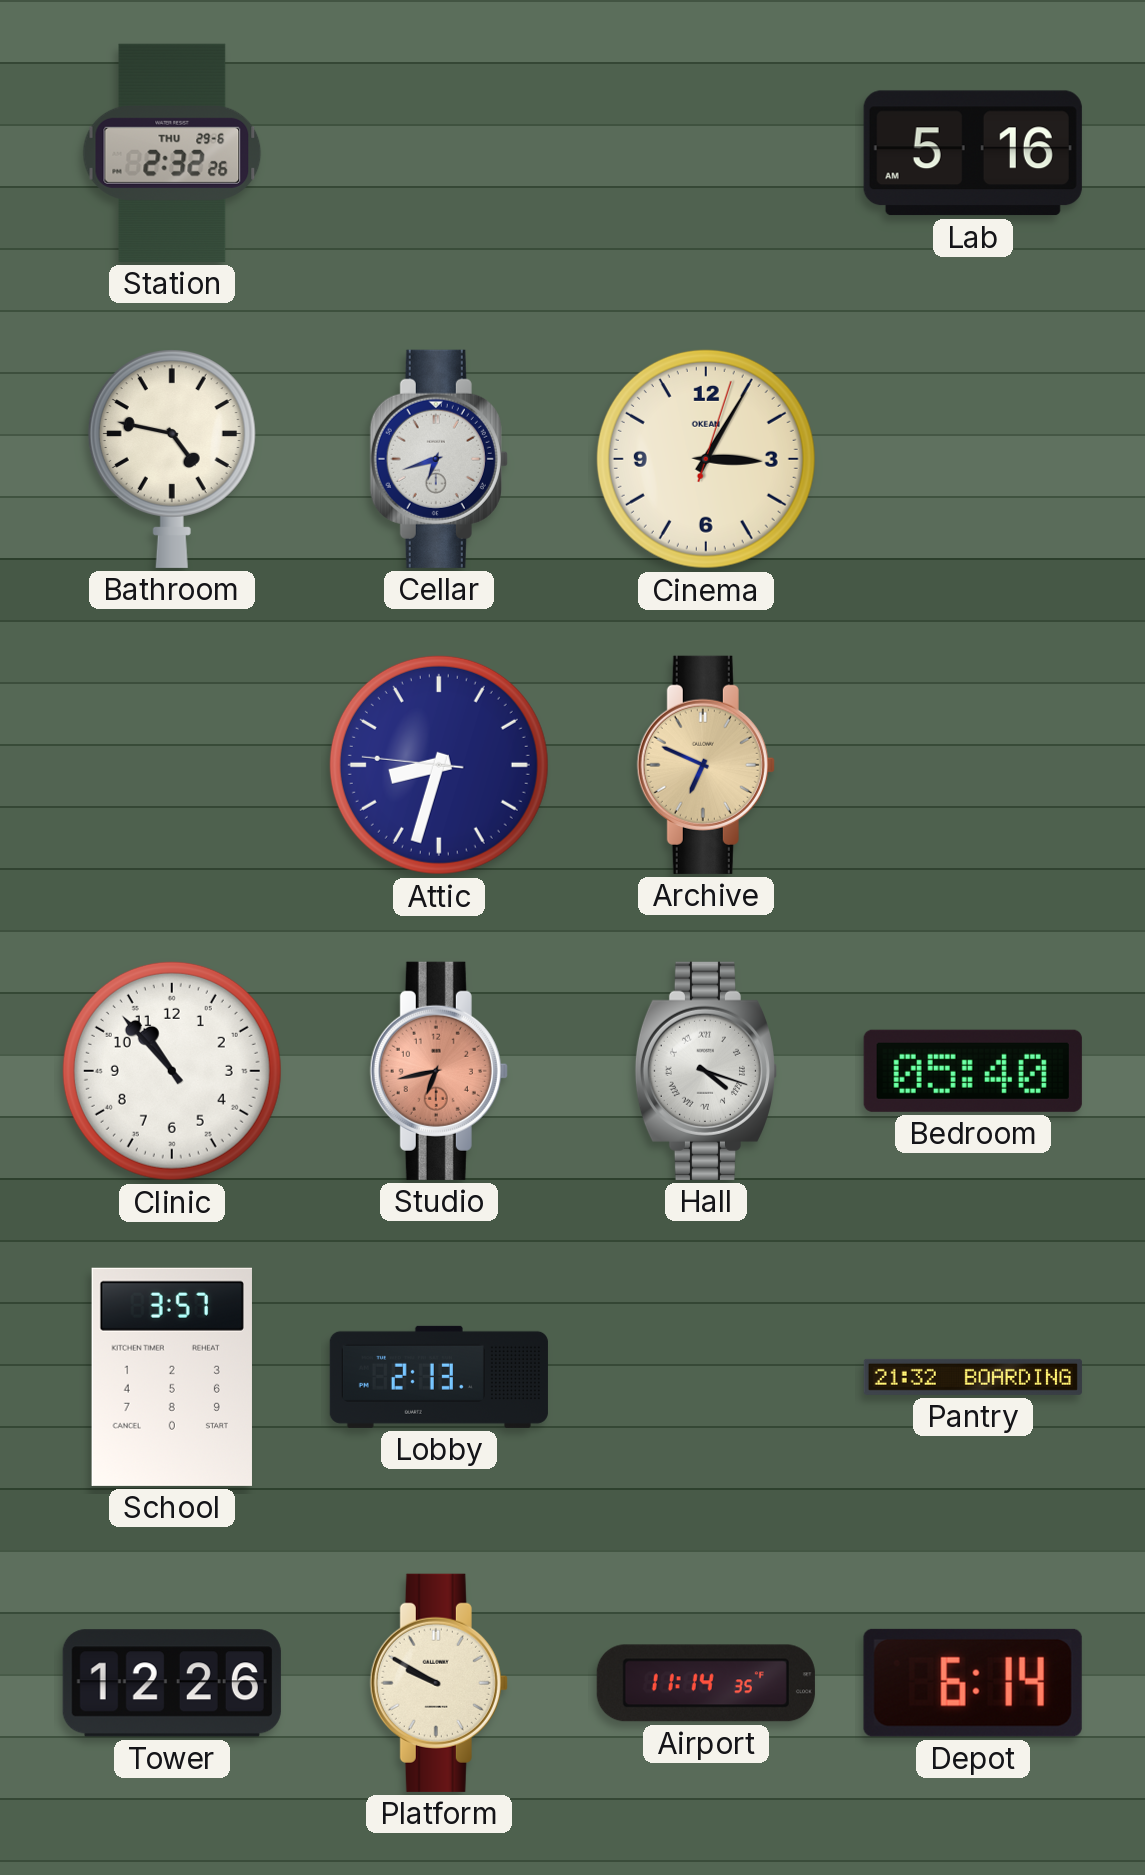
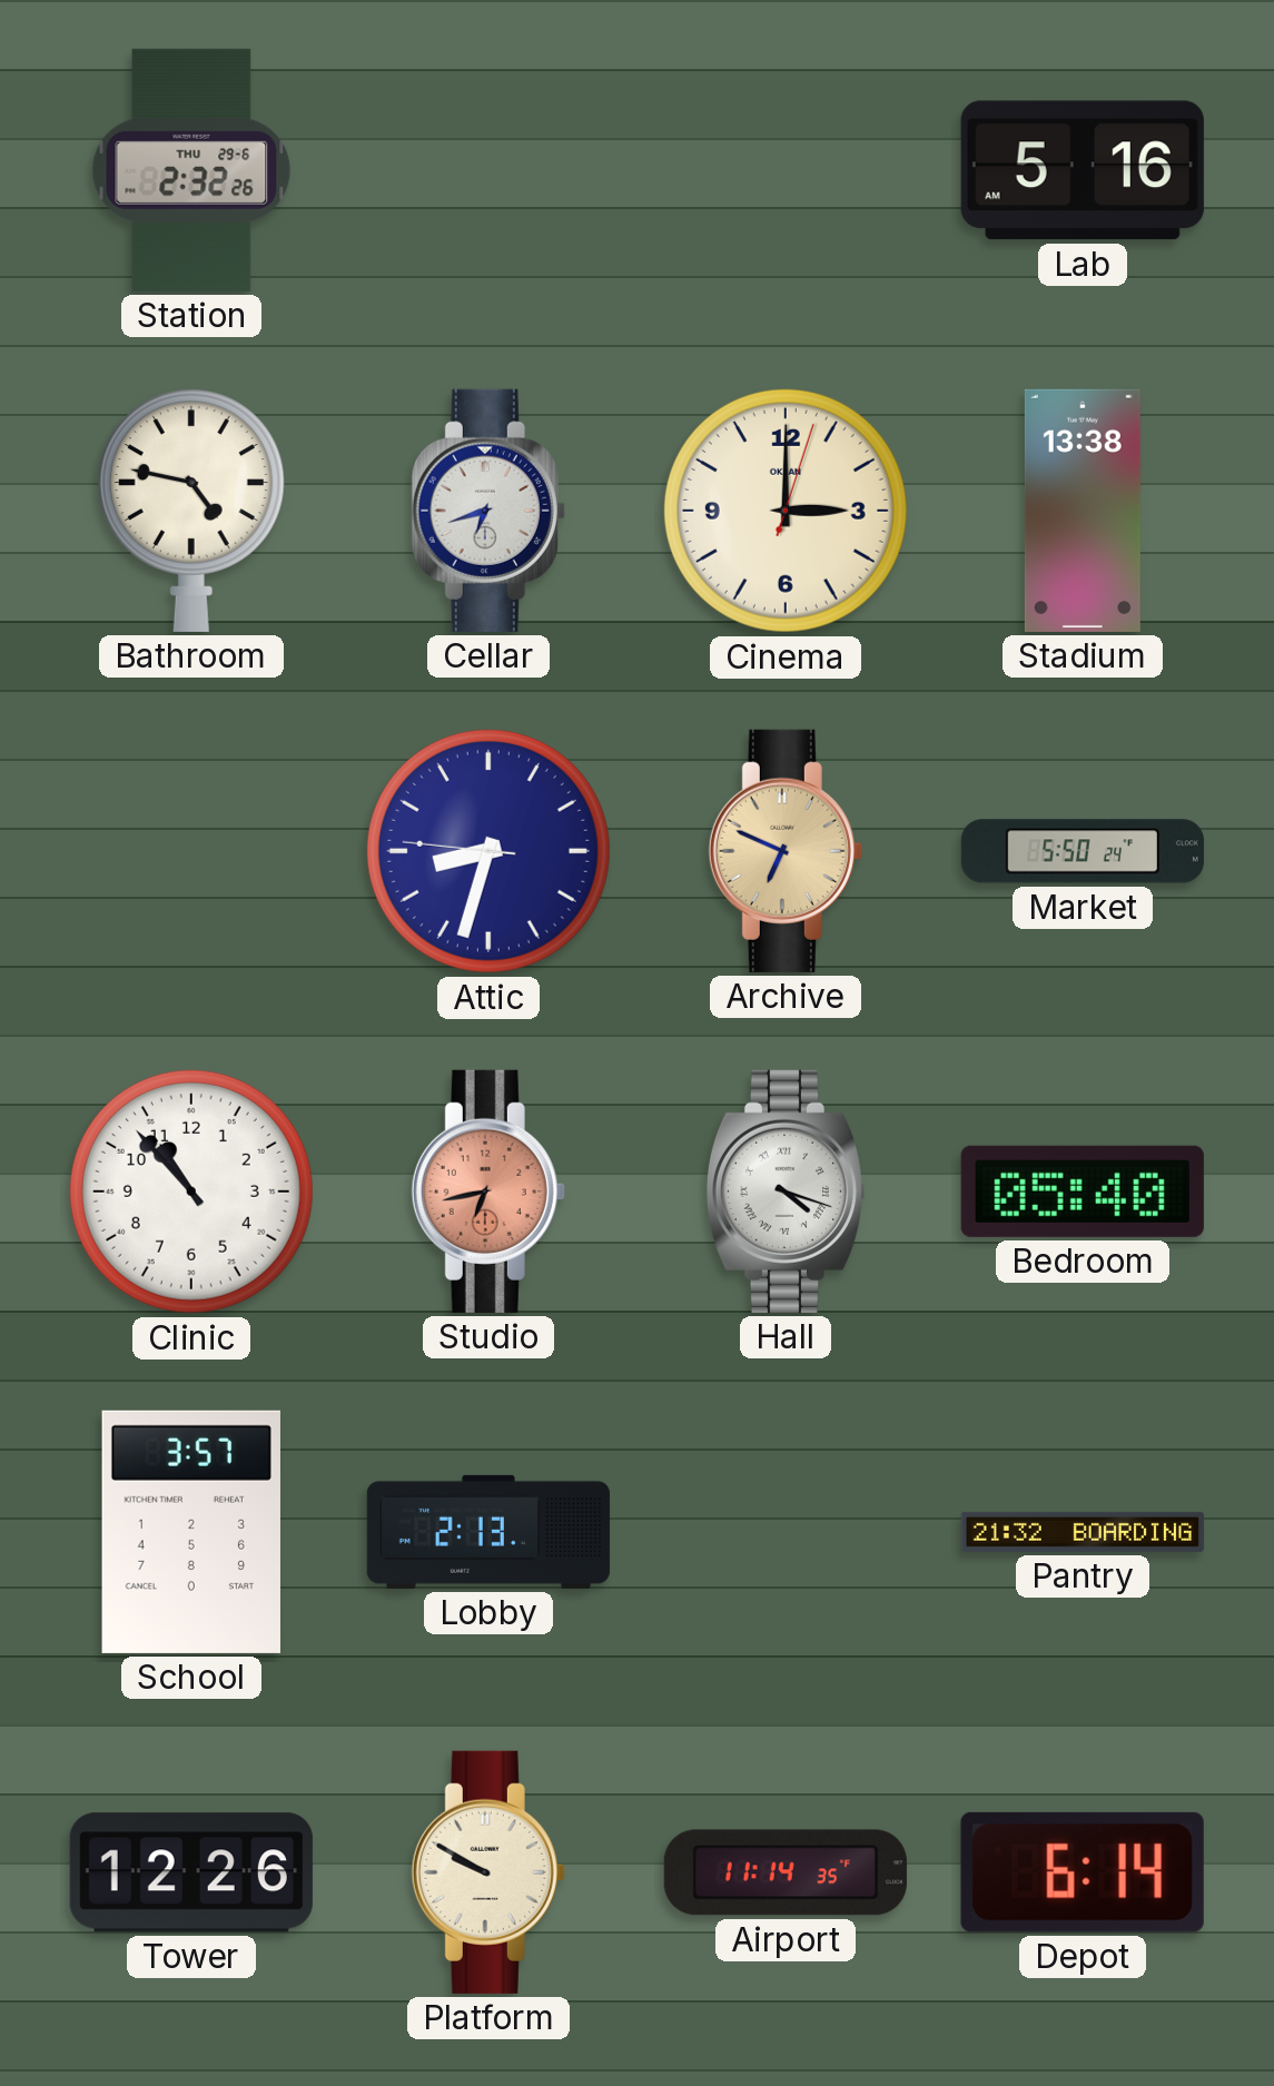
Cinema: 3:05 -> 3:00
Stadium: none -> 13:38
Market: none -> 5:50
